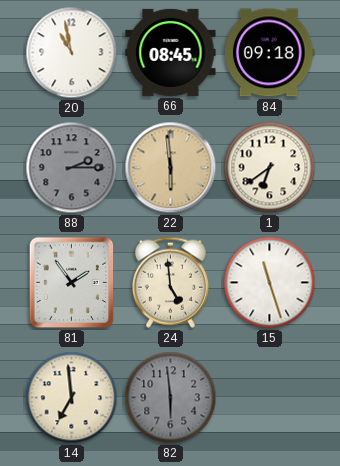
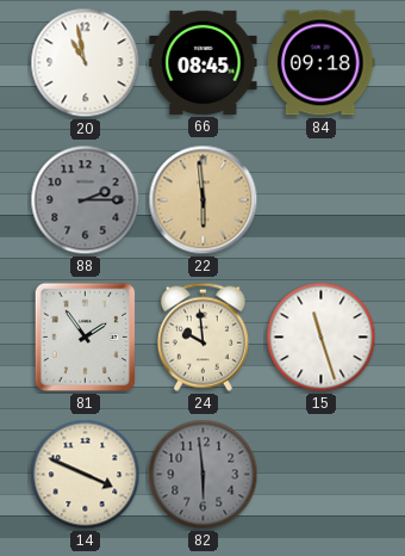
1: 6:39 -> none
24: 4:59 -> 9:59
14: 6:59 -> 3:49
